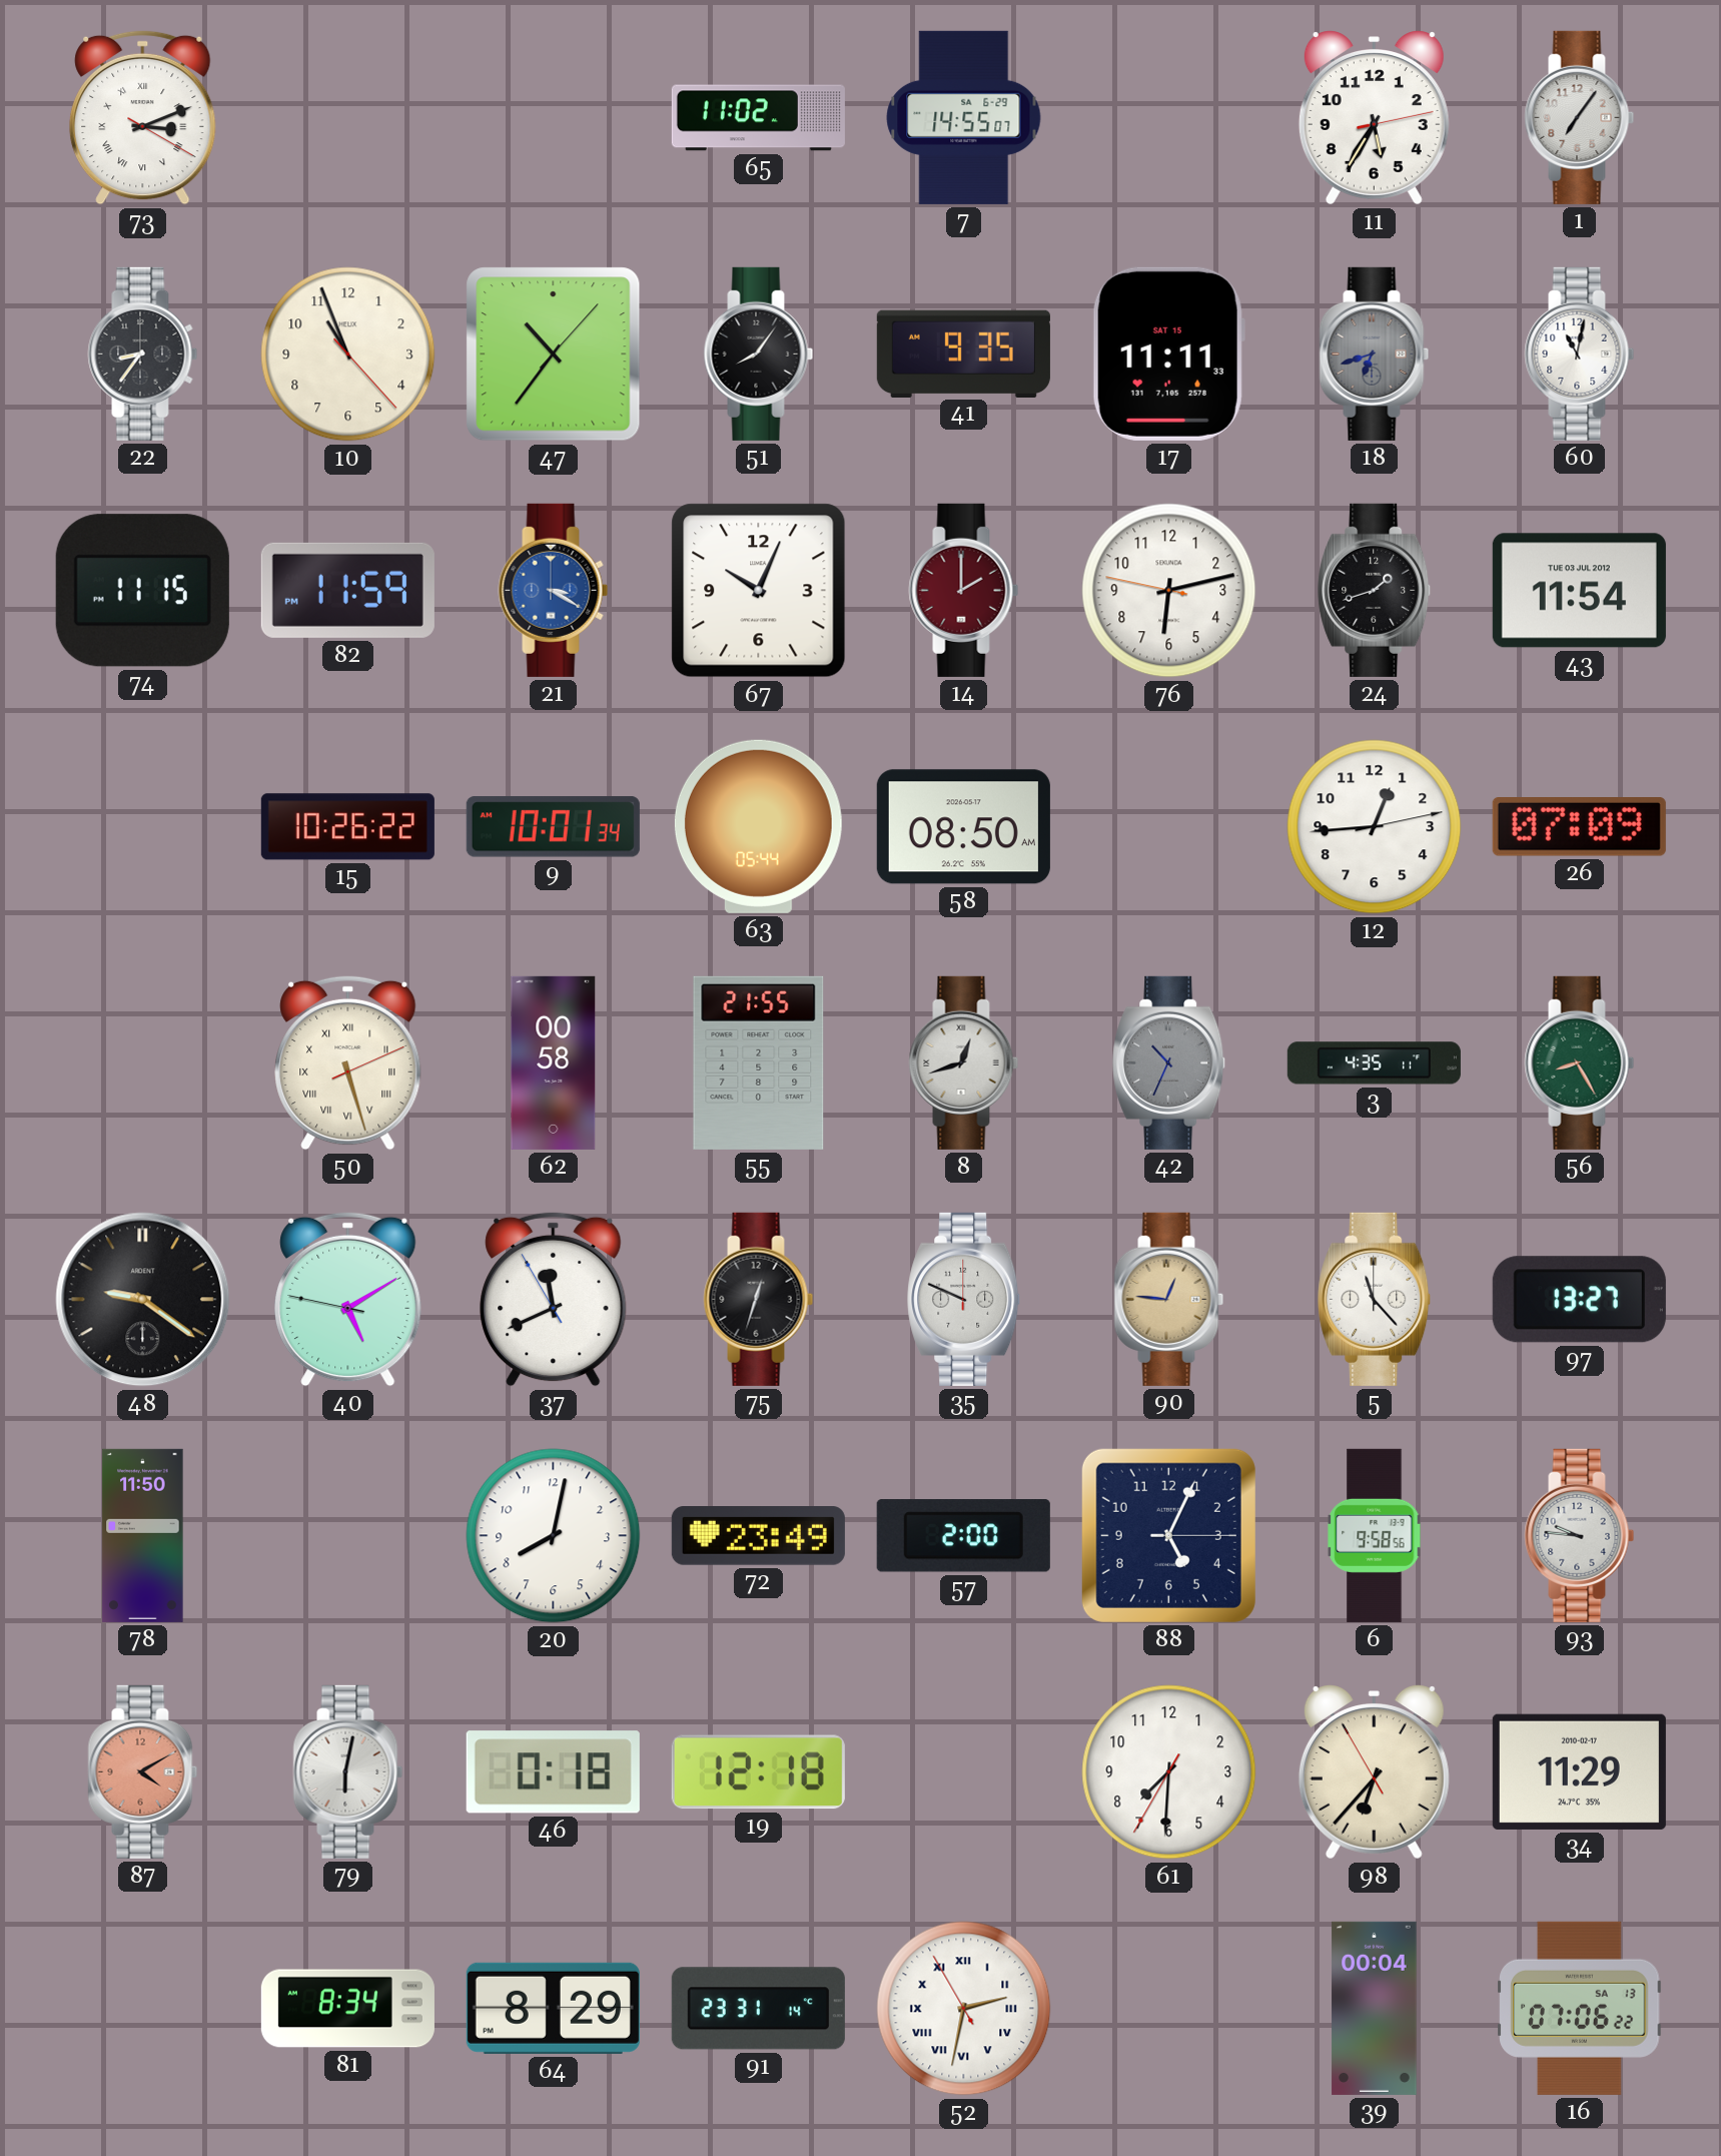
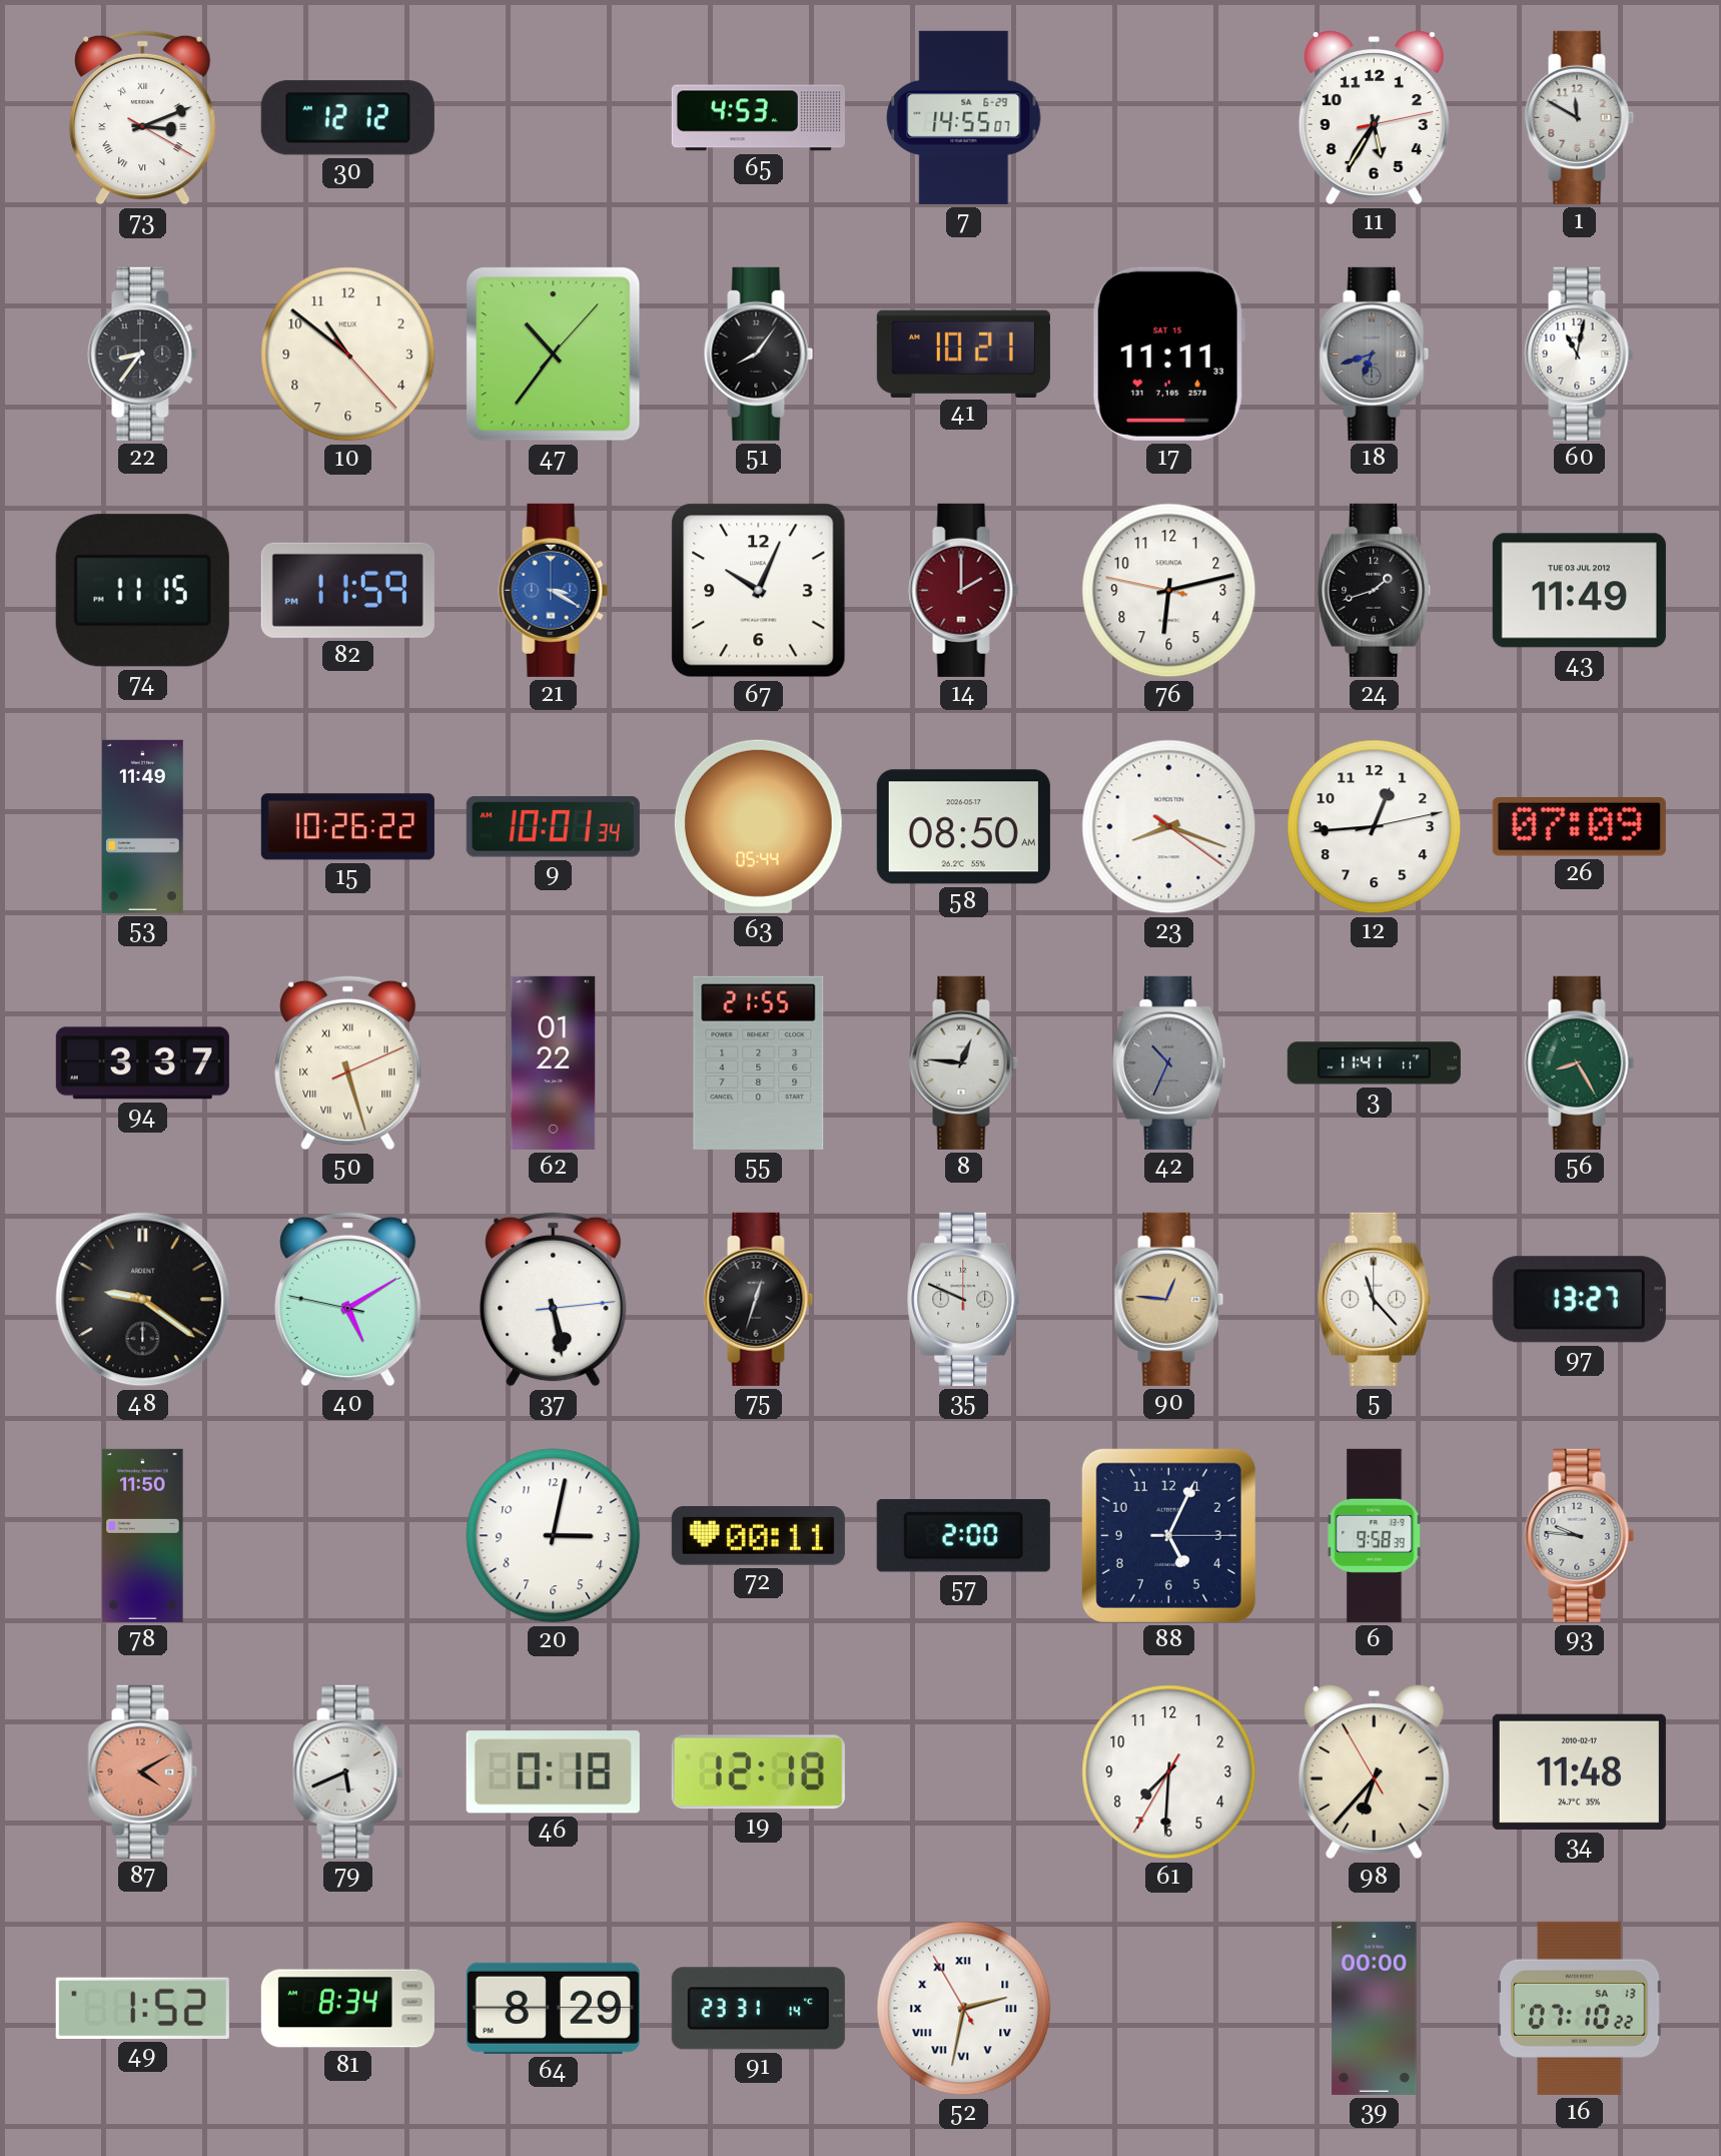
30: none -> 12:12
65: 11:02 -> 4:53
1: 7:06 -> 11:50
10: 10:56 -> 10:51
41: 9:35 -> 10:21
43: 11:54 -> 11:49
53: none -> 11:49
23: none -> 8:18
94: none -> 3:37
62: 00:58 -> 01:22
8: 12:42 -> 12:46
3: 4:35 -> 11:41
37: 11:40 -> 5:28
20: 8:02 -> 3:02
72: 23:49 -> 00:11
6: 9:58:56 -> 9:58:39
79: 6:02 -> 5:41
34: 11:29 -> 11:48
49: none -> 1:52
39: 00:04 -> 00:00
16: 07:06 -> 07:10
